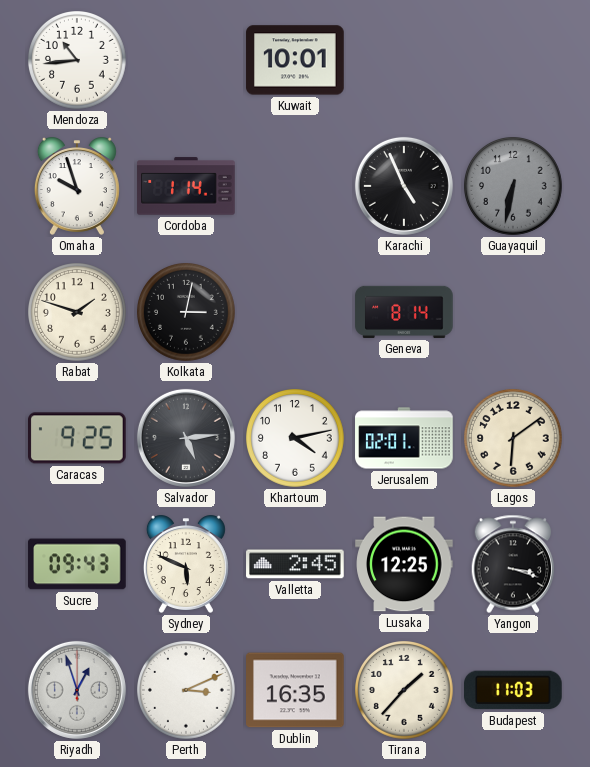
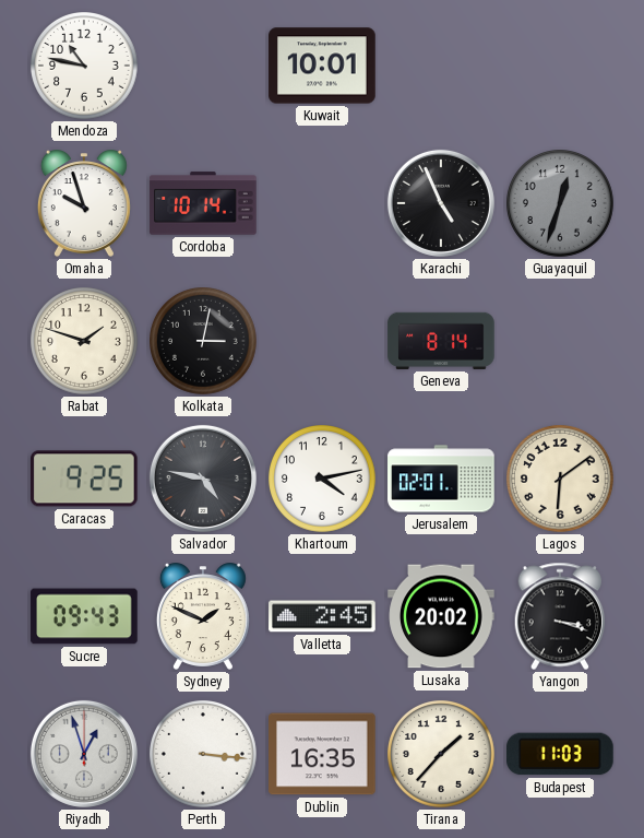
Mendoza: 10:44 -> 10:47
Cordoba: 1:14 -> 10:14
Guayaquil: 6:32 -> 12:33
Salvador: 5:14 -> 4:47
Sydney: 5:49 -> 1:49
Lusaka: 12:25 -> 20:02
Perth: 3:11 -> 3:16
